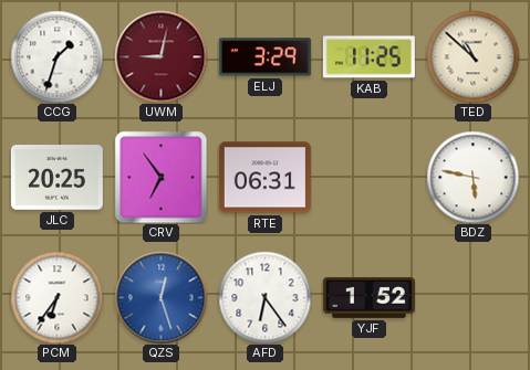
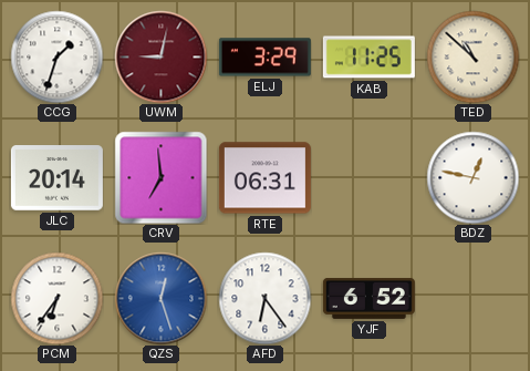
JLC: 20:25 -> 20:14
CRV: 6:54 -> 6:59
BDZ: 5:47 -> 12:47
YJF: 1:52 -> 6:52
